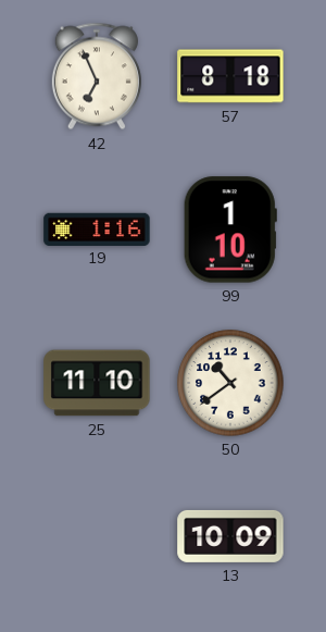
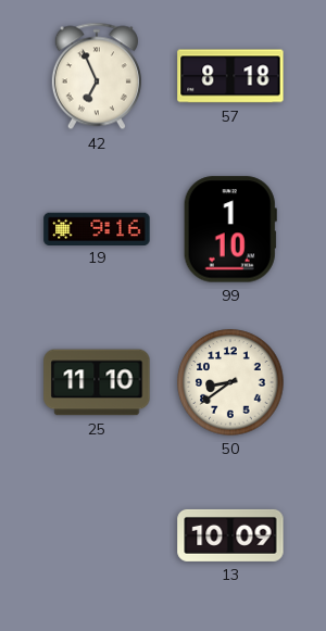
19: 1:16 -> 9:16
50: 10:39 -> 8:39
